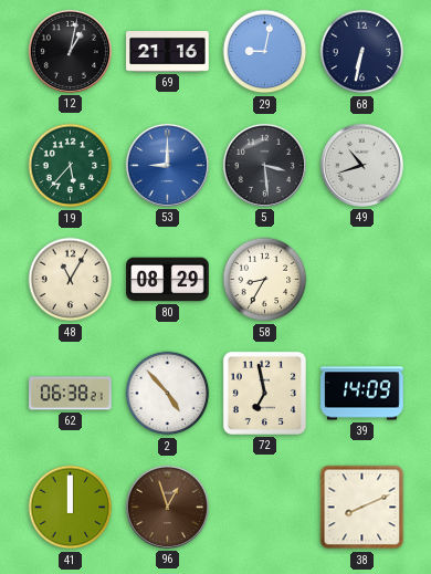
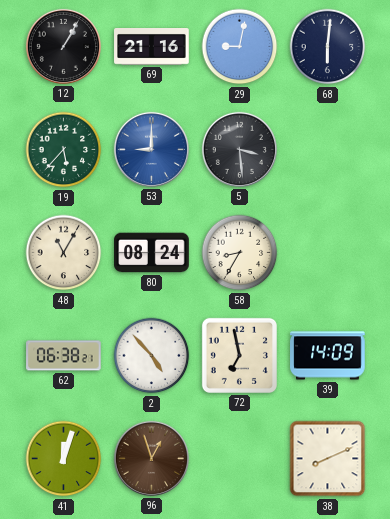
12: 1:02 -> 1:05
68: 6:32 -> 6:01
49: 10:42 -> none
80: 08:29 -> 08:24
41: 12:00 -> 12:03
